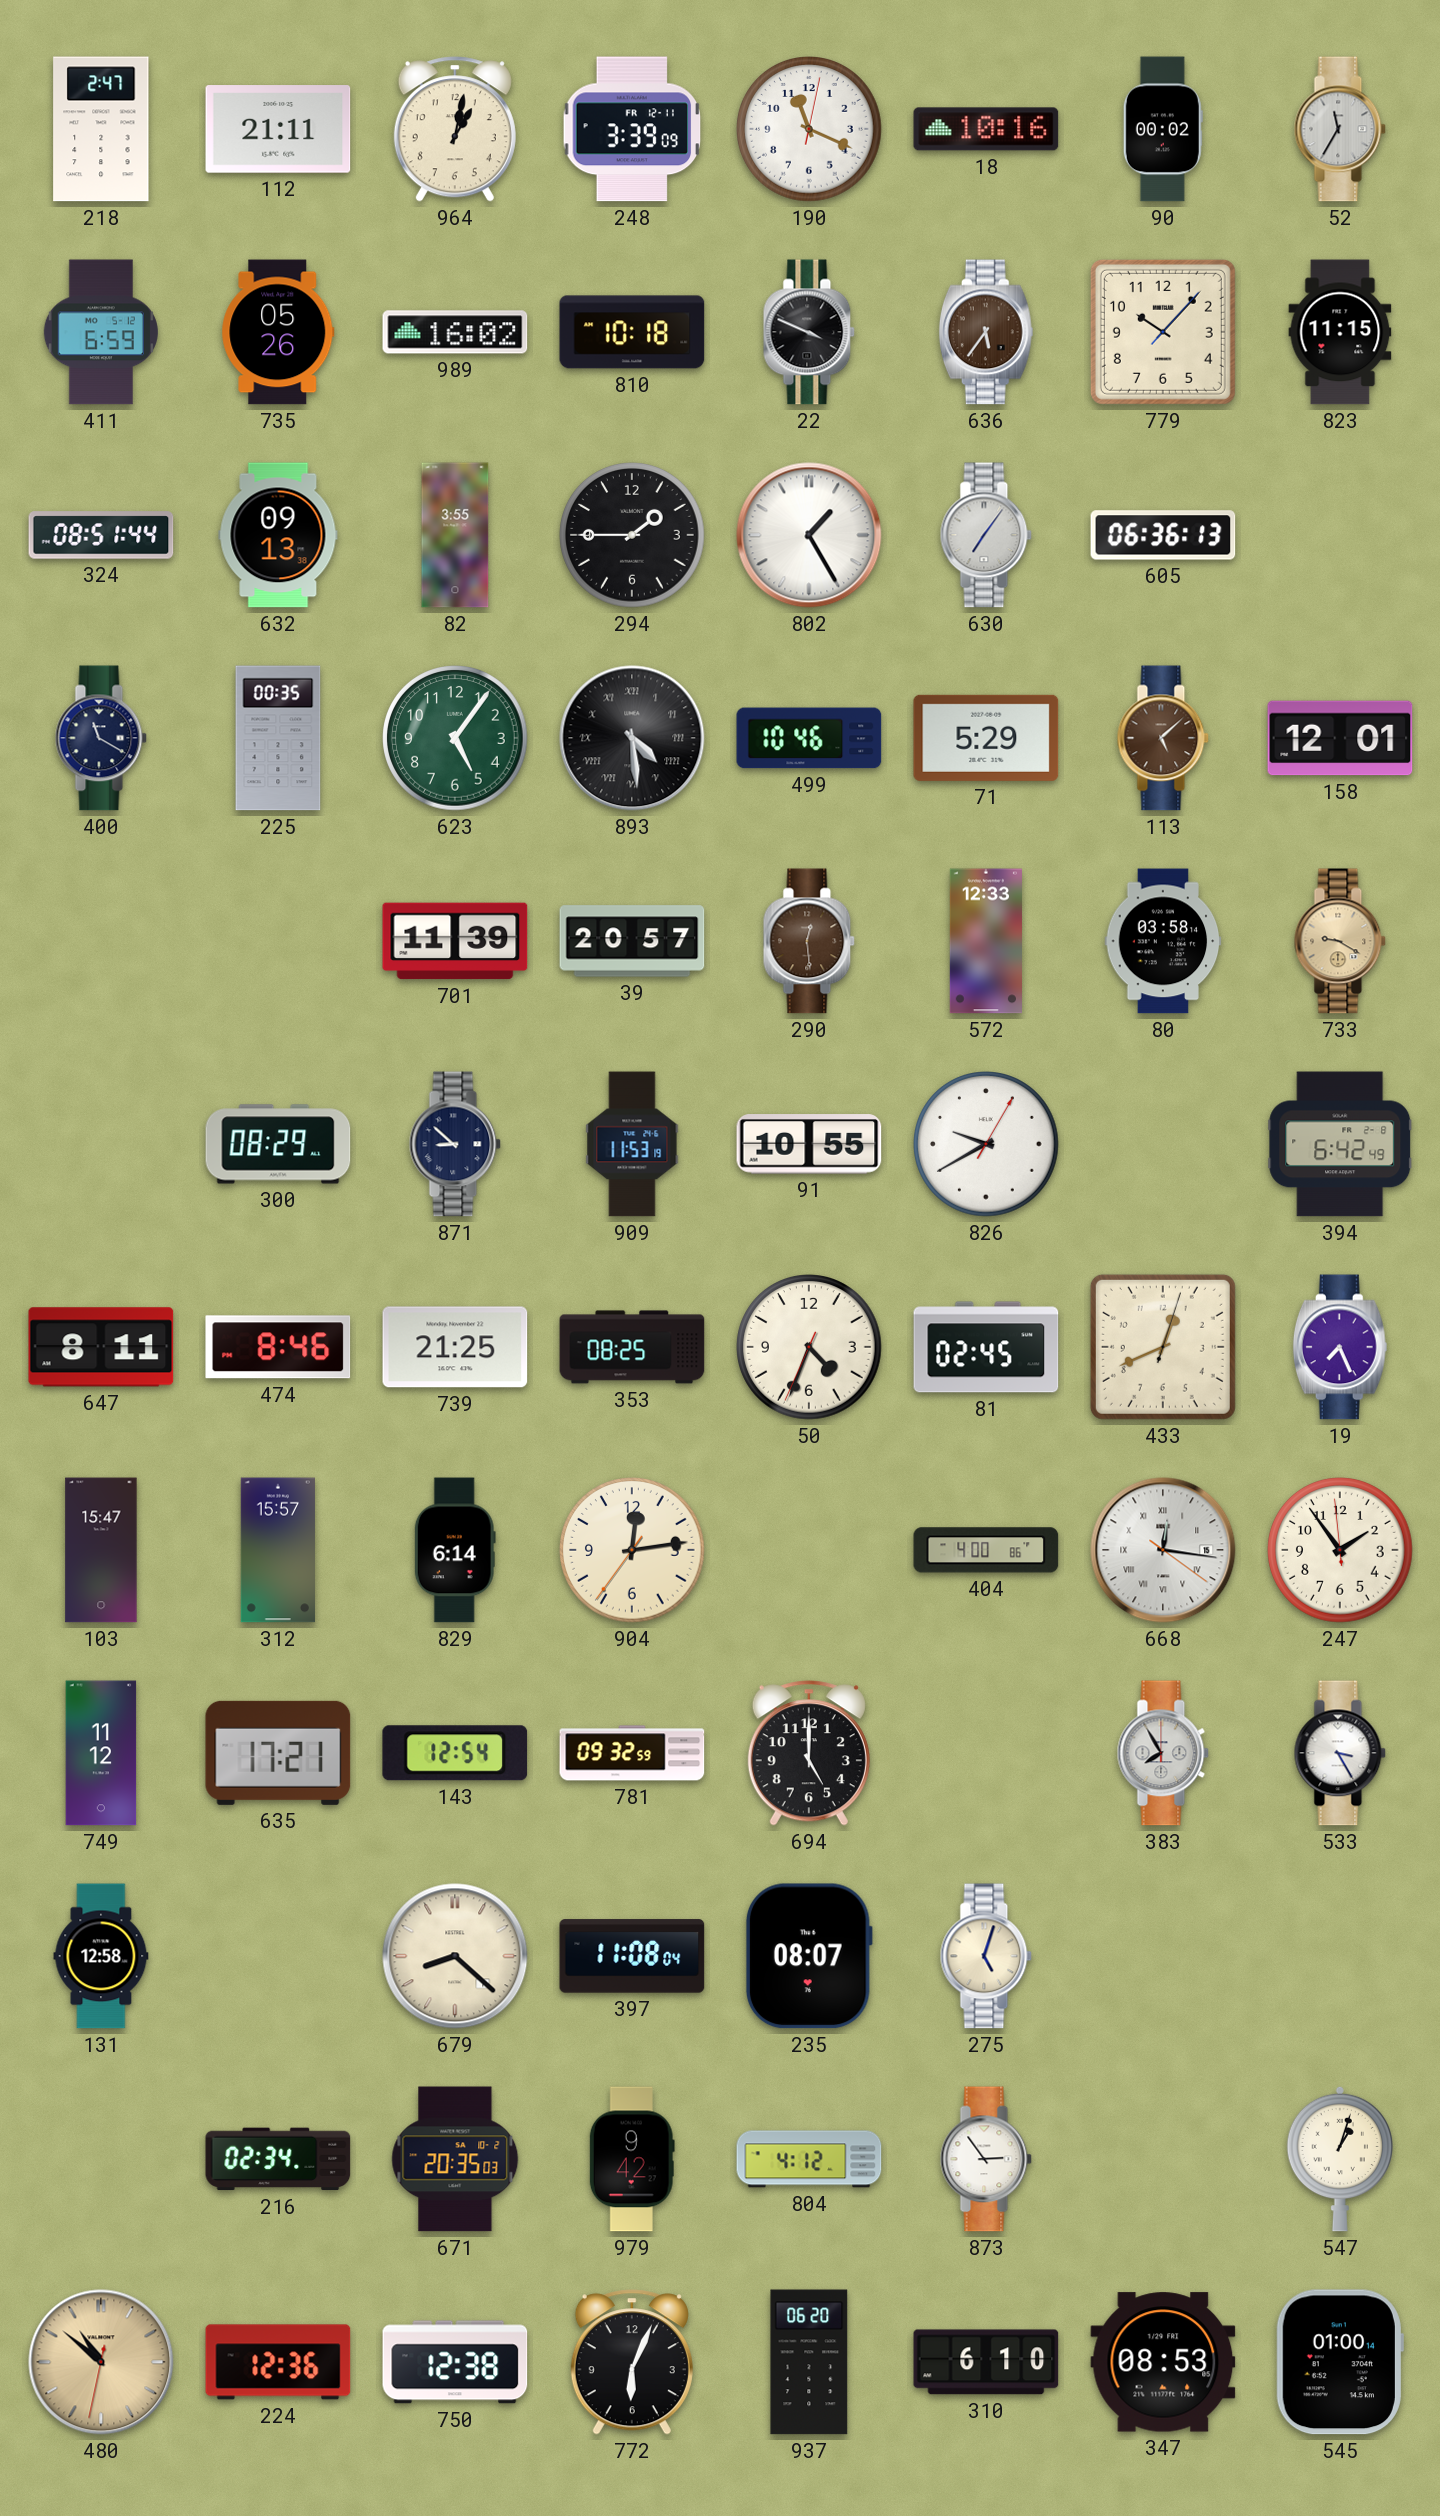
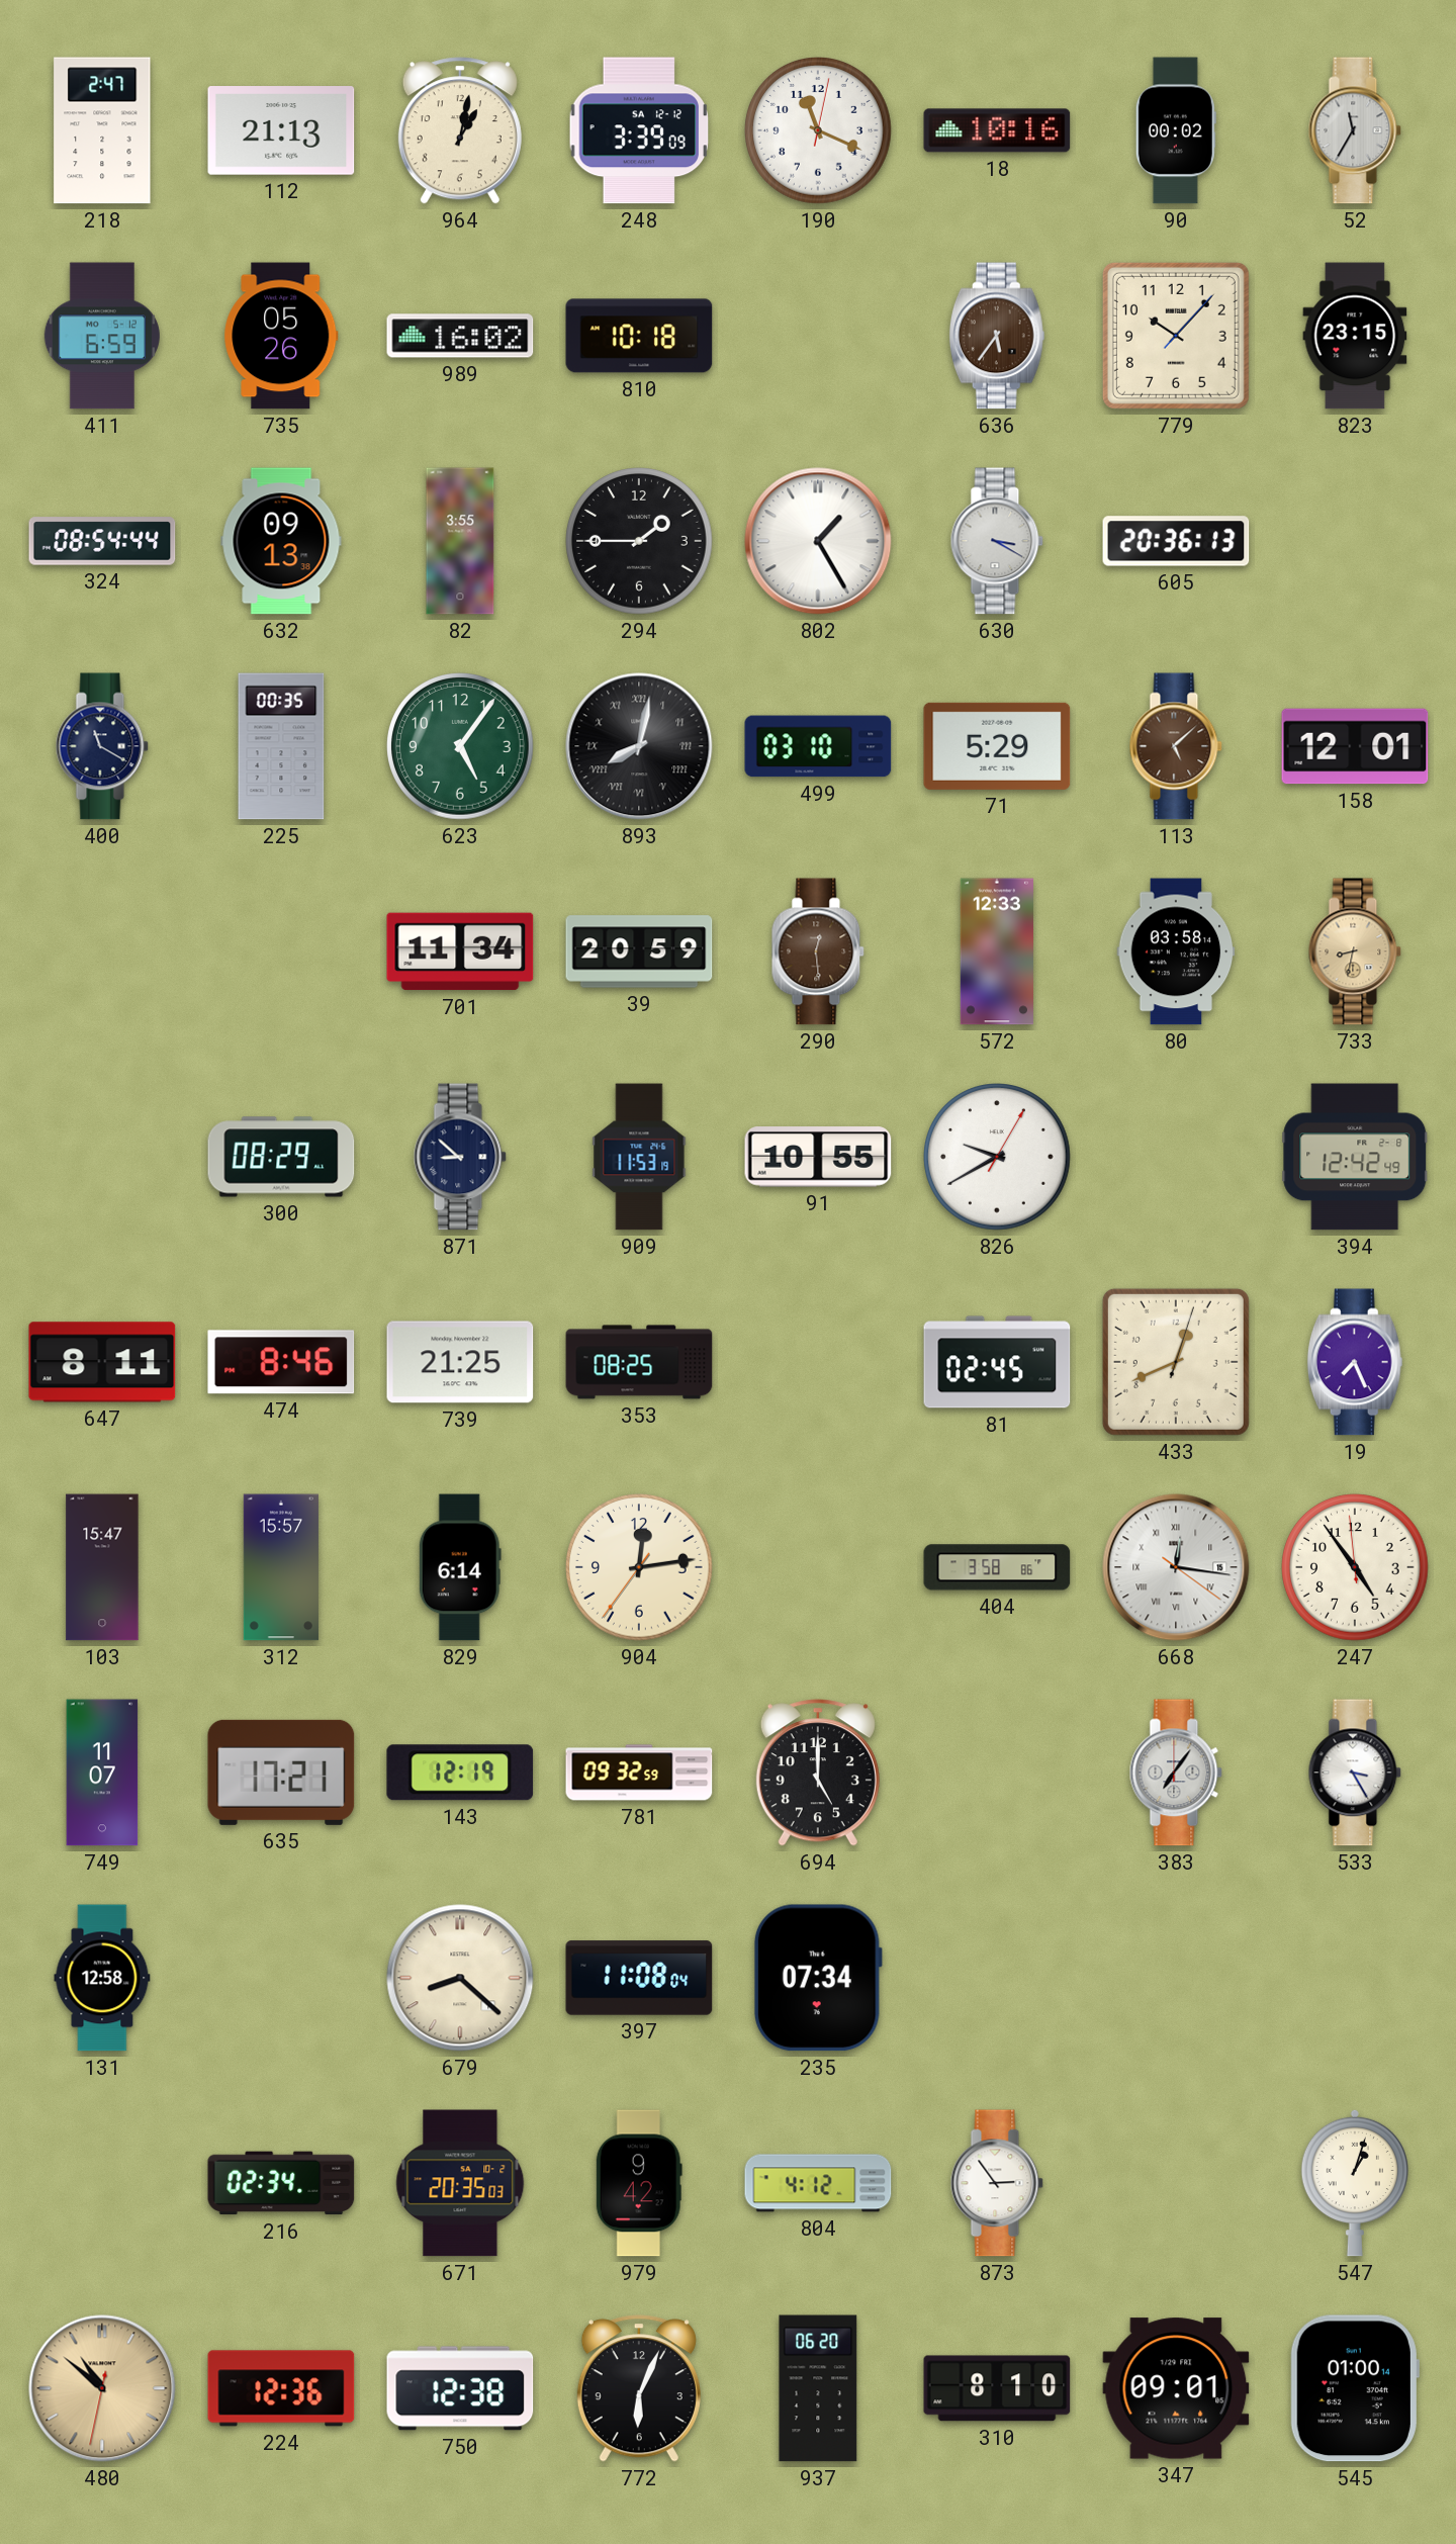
112: 21:11 -> 21:13
248 date: FR 12-11 -> SA 12-12
22: 3:49 -> none
823: 11:15 -> 23:15
324: 08:51 -> 08:54
630: 7:06 -> 3:20
605: 06:36 -> 20:36
893: 4:29 -> 8:02
499: 10:46 -> 03:10
701: 11:39 -> 11:34
39: 20:57 -> 20:59
733: 9:20 -> 8:32
394: 6:42 -> 12:42
50: 4:33 -> none
404: 4:00 -> 3:58
247: 1:53 -> 4:53
749: 11:12 -> 11:07
143: 12:54 -> 12:19
383: 7:55 -> 7:06
235: 08:07 -> 07:34
275: 5:03 -> none
310: 6:10 -> 8:10
347: 08:53 -> 09:01
